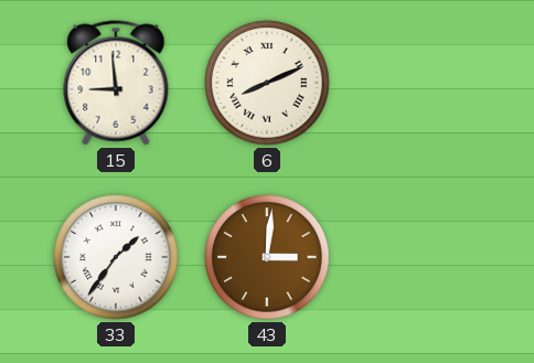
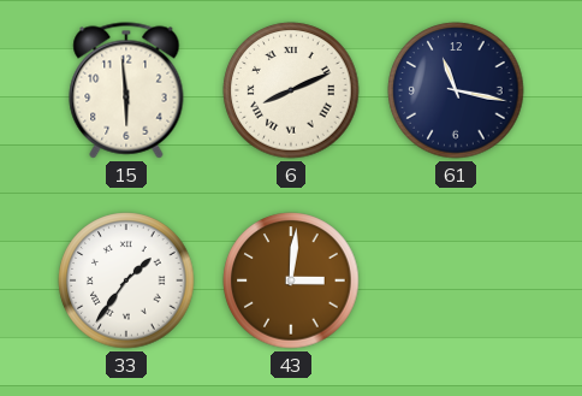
15: 8:59 -> 5:59
61: none -> 11:17
